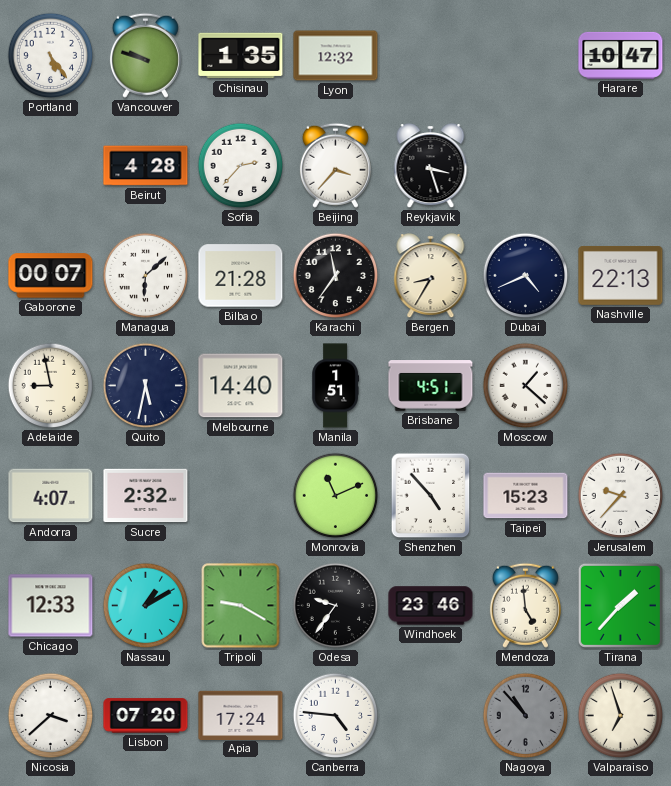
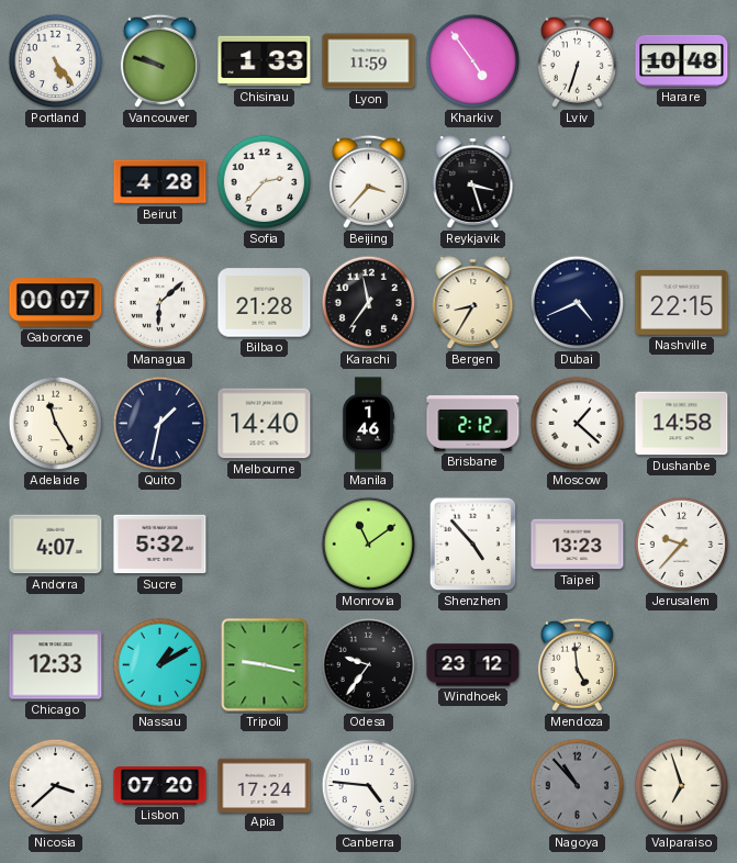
Chisinau: 1:35 -> 1:33
Lyon: 12:32 -> 11:59
Kharkiv: none -> 4:54
Lviv: none -> 6:33
Harare: 10:47 -> 10:48
Nashville: 22:13 -> 22:15
Adelaide: 8:58 -> 11:25
Quito: 5:32 -> 1:32
Manila: 1:51 -> 1:46
Brisbane: 4:51 -> 2:12
Dushanbe: none -> 14:58
Sucre: 2:32 -> 5:32
Monrovia: 11:11 -> 11:09
Taipei: 15:23 -> 13:23
Tripoli: 9:20 -> 9:17
Windhoek: 23:46 -> 23:12
Tirana: 1:37 -> none
